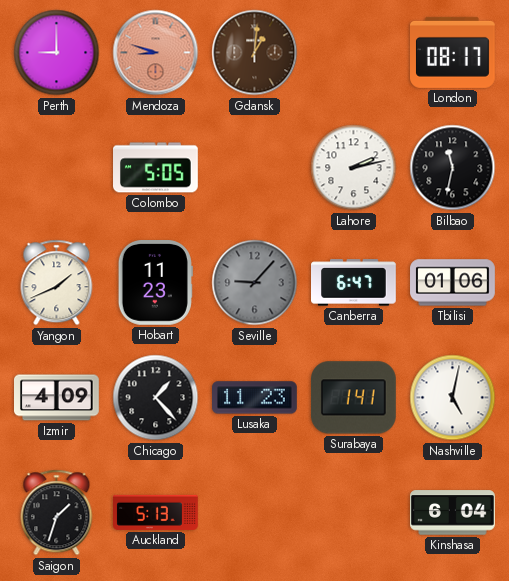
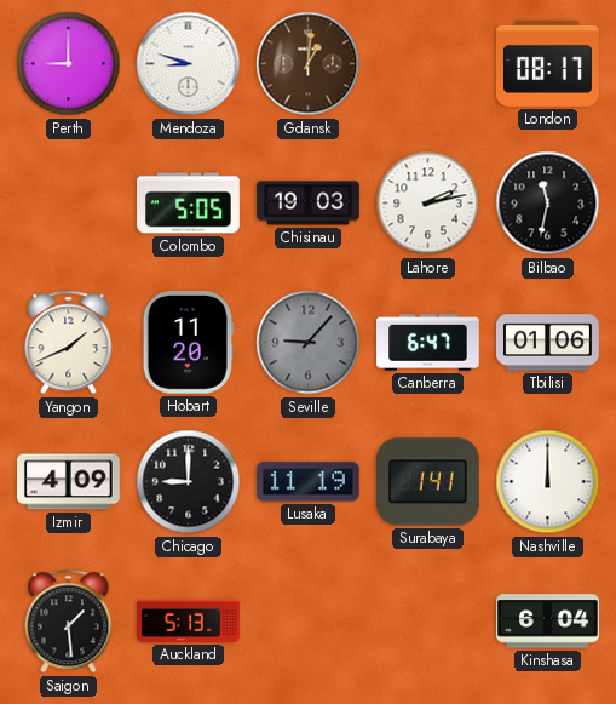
Mendoza dial: salmon -> white
Chisinau: none -> 19:03
Hobart: 11:23 -> 11:20
Chicago: 1:23 -> 9:00
Lusaka: 11:23 -> 11:19
Nashville: 5:02 -> 12:00
Saigon: 1:33 -> 1:29
